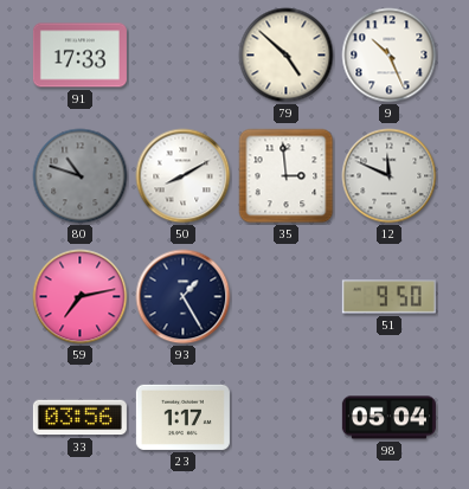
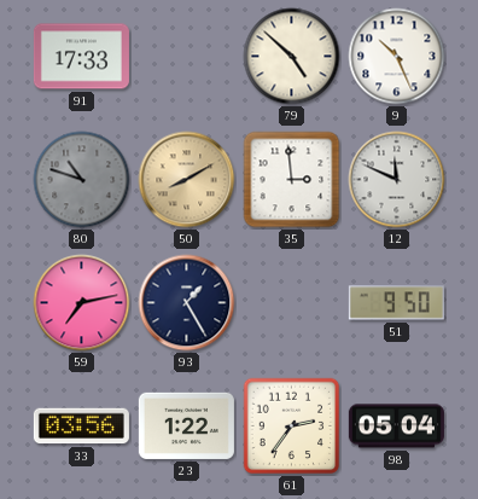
50 dial: white -> champagne
23: 1:17 -> 1:22
61: none -> 2:36
